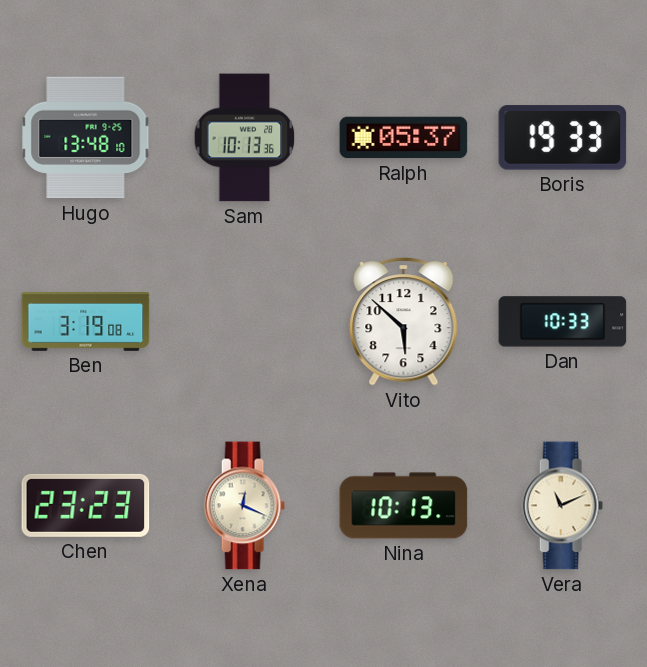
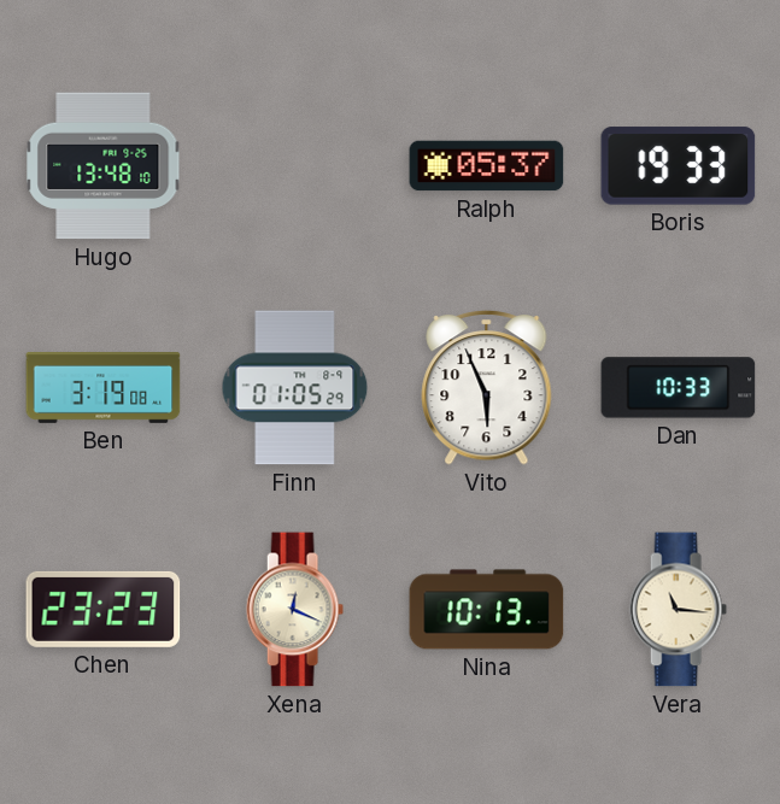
Sam: 10:13 -> none
Finn: none -> 01:05
Vito: 5:52 -> 5:56
Vera: 11:11 -> 11:16
